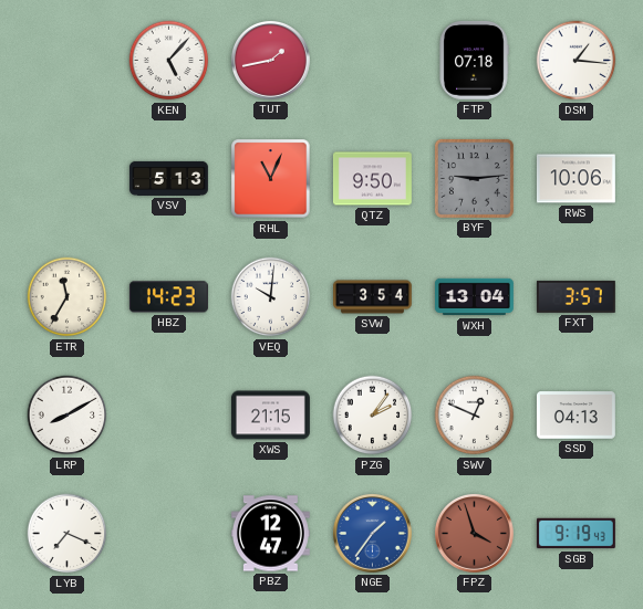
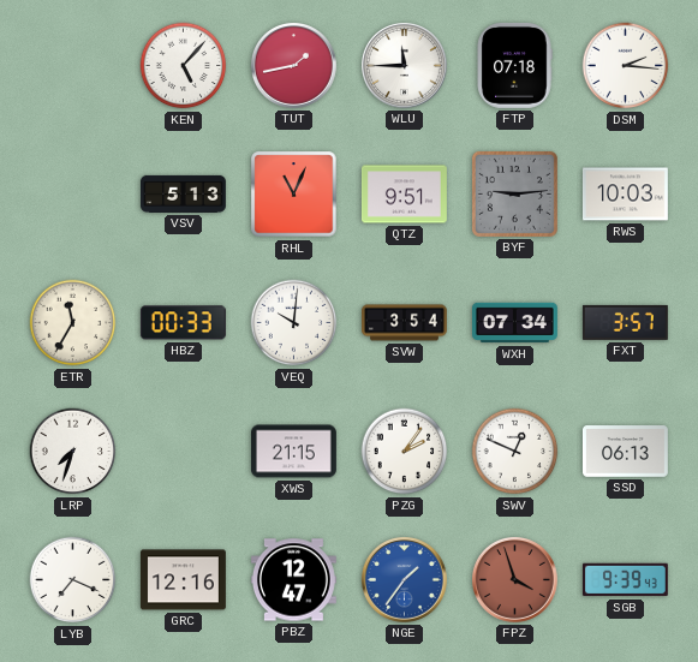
WLU: none -> 11:45
DSM: 1:16 -> 2:16
QTZ: 9:50 -> 9:51
RWS: 10:06 -> 10:03
HBZ: 14:23 -> 00:33
WXH: 13:04 -> 07:34
LRP: 8:10 -> 7:33
SSD: 04:13 -> 06:13
GRC: none -> 12:16
SGB: 9:19 -> 9:39
